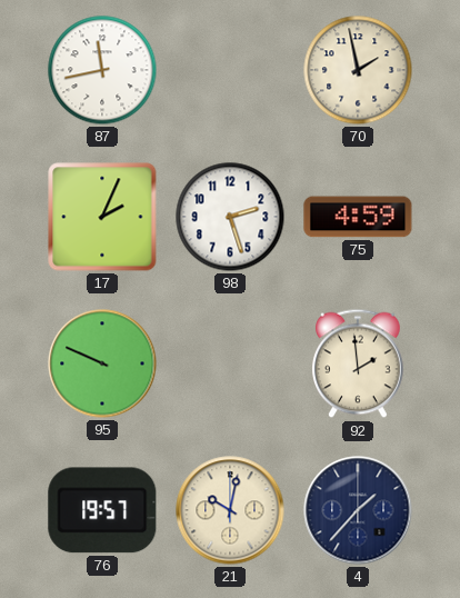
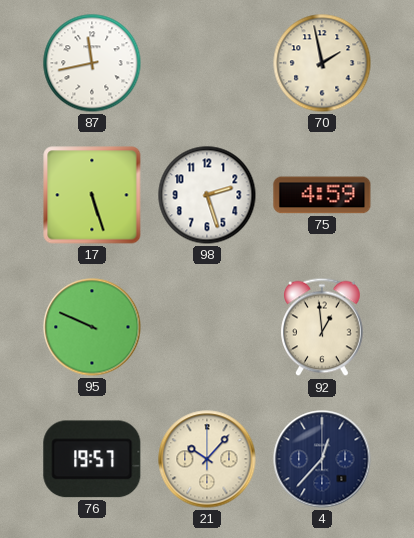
17: 2:04 -> 5:27
92: 1:59 -> 12:59
21: 10:02 -> 10:07
4: 1:37 -> 12:37
